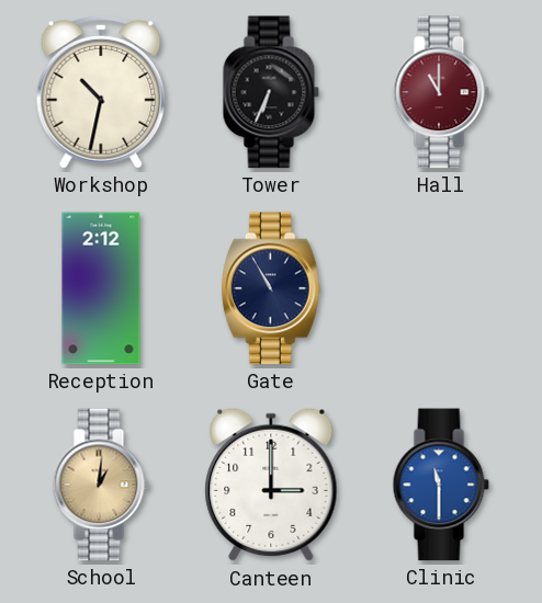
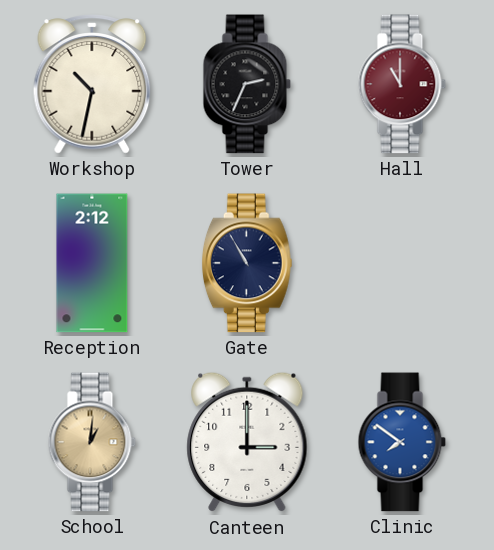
Tower: 6:34 -> 2:34
Clinic: 11:30 -> 7:51
